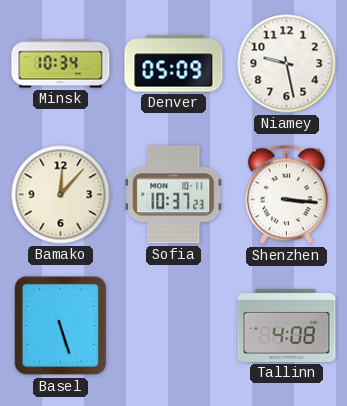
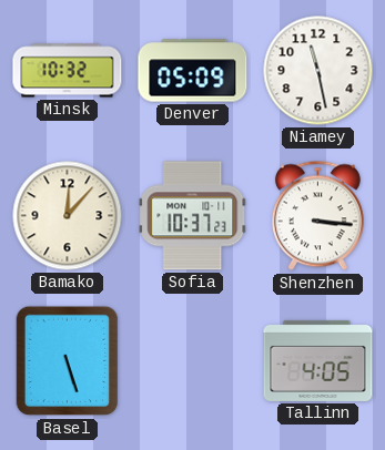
Minsk: 10:34 -> 10:32
Niamey: 9:28 -> 11:28
Tallinn: 4:08 -> 4:05
